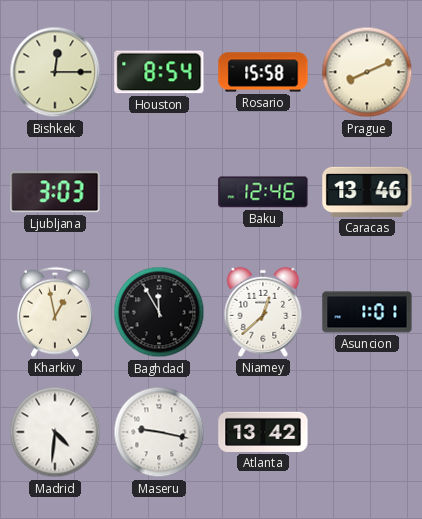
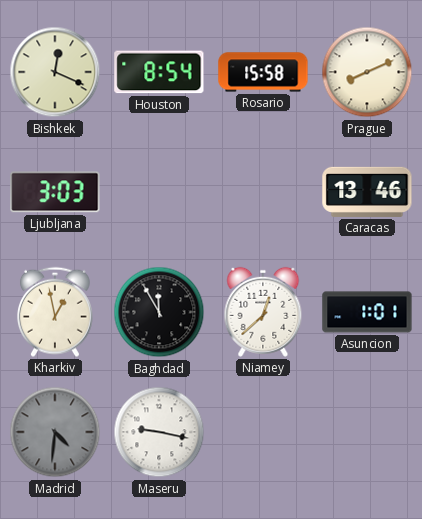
Bishkek: 12:15 -> 12:19
Baku: 12:46 -> none
Madrid dial: white -> grey
Atlanta: 13:42 -> none
